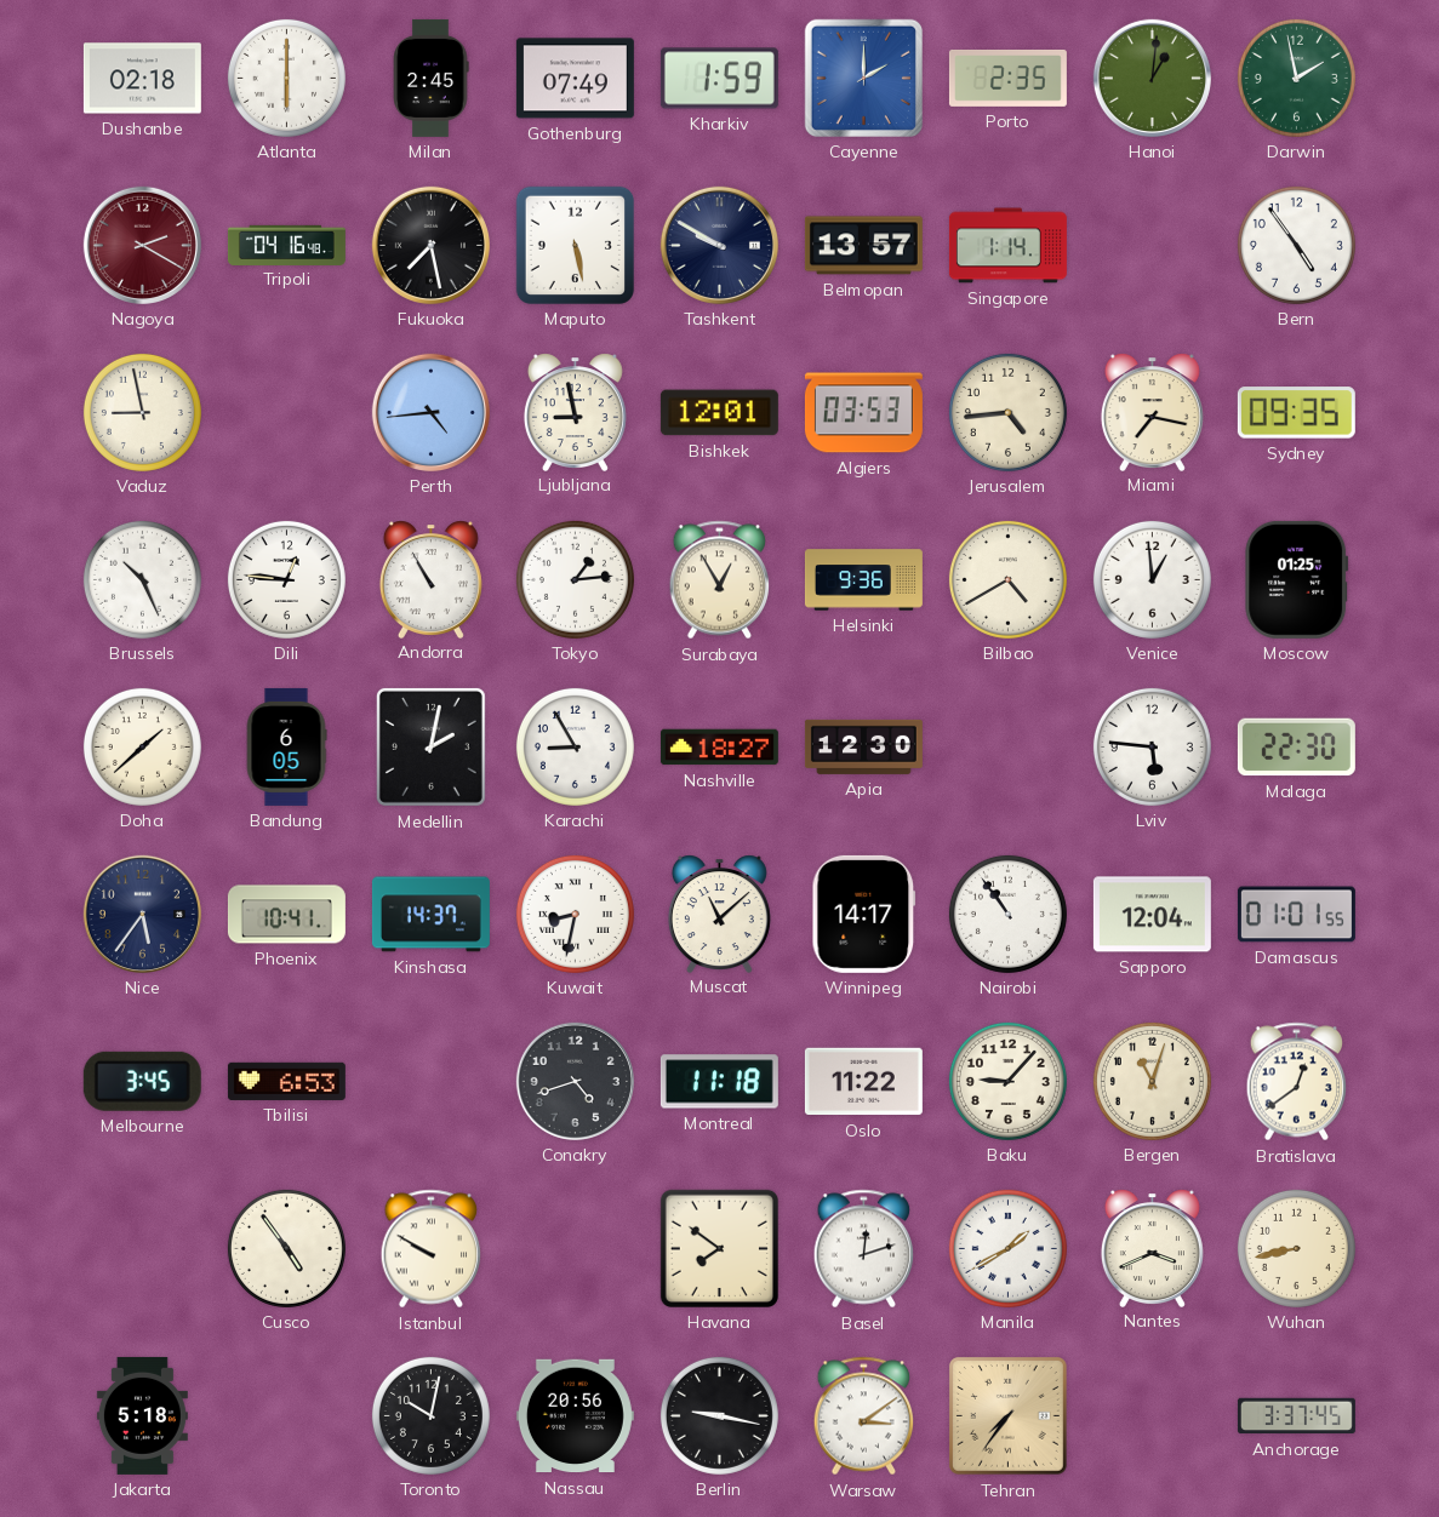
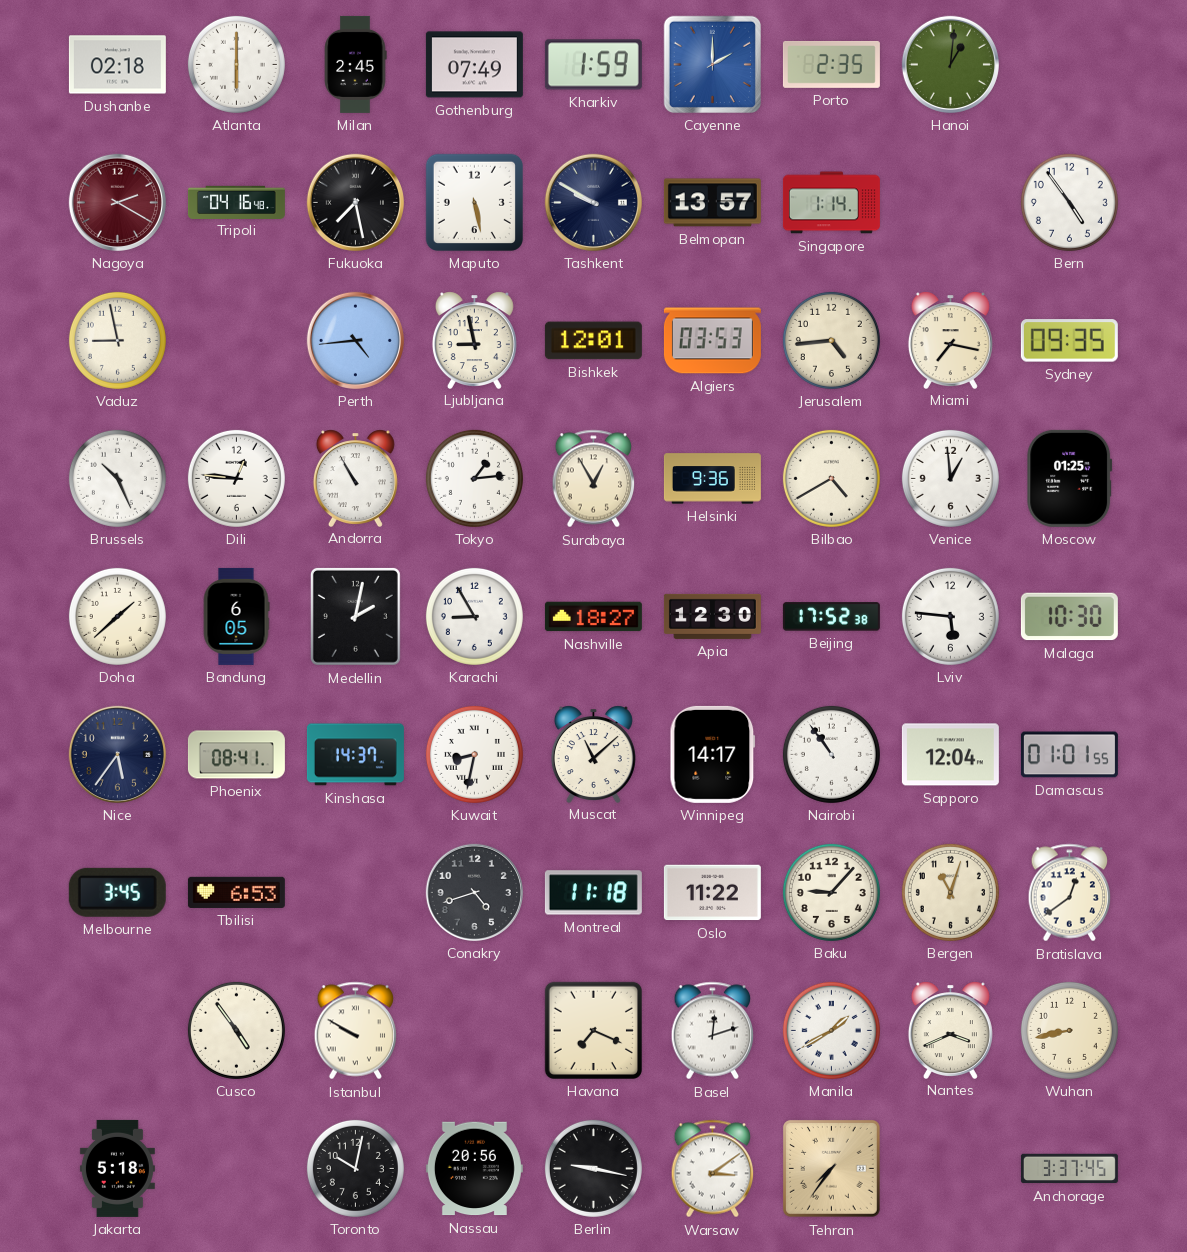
Darwin: 1:58 -> none
Beijing: none -> 17:52
Malaga: 22:30 -> 10:30
Phoenix: 10:41 -> 08:41
Havana: 7:51 -> 7:19
